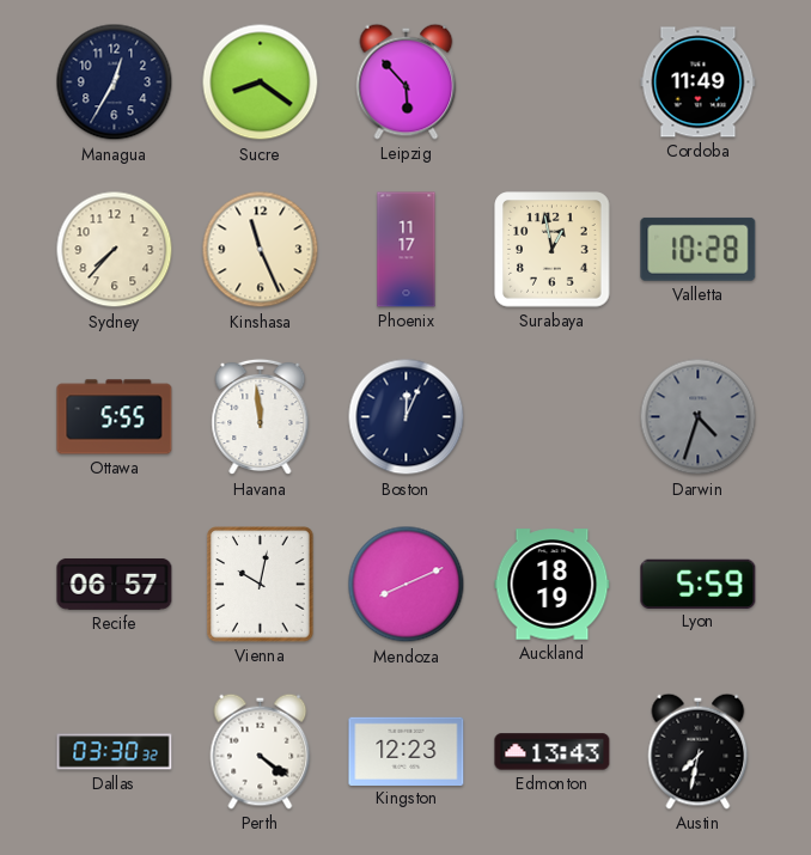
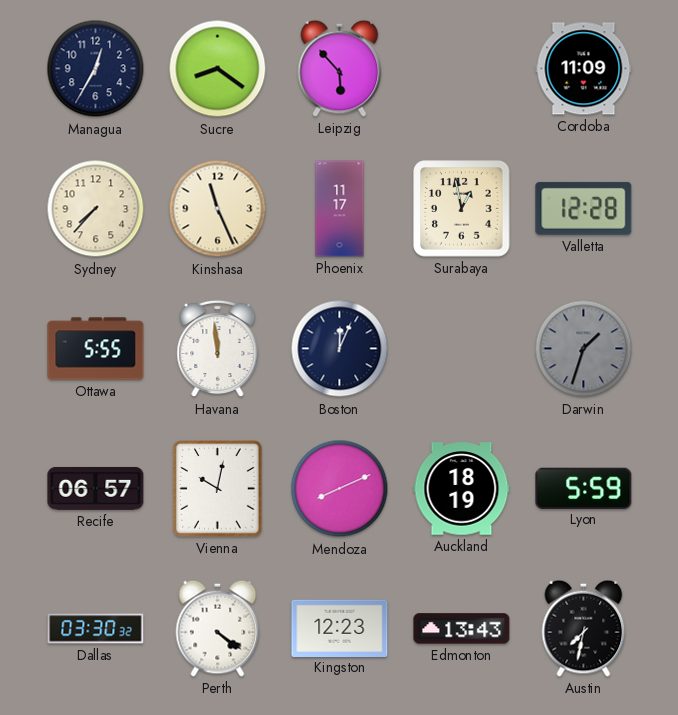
Cordoba: 11:49 -> 11:09
Valletta: 10:28 -> 12:28
Darwin: 4:33 -> 1:33
